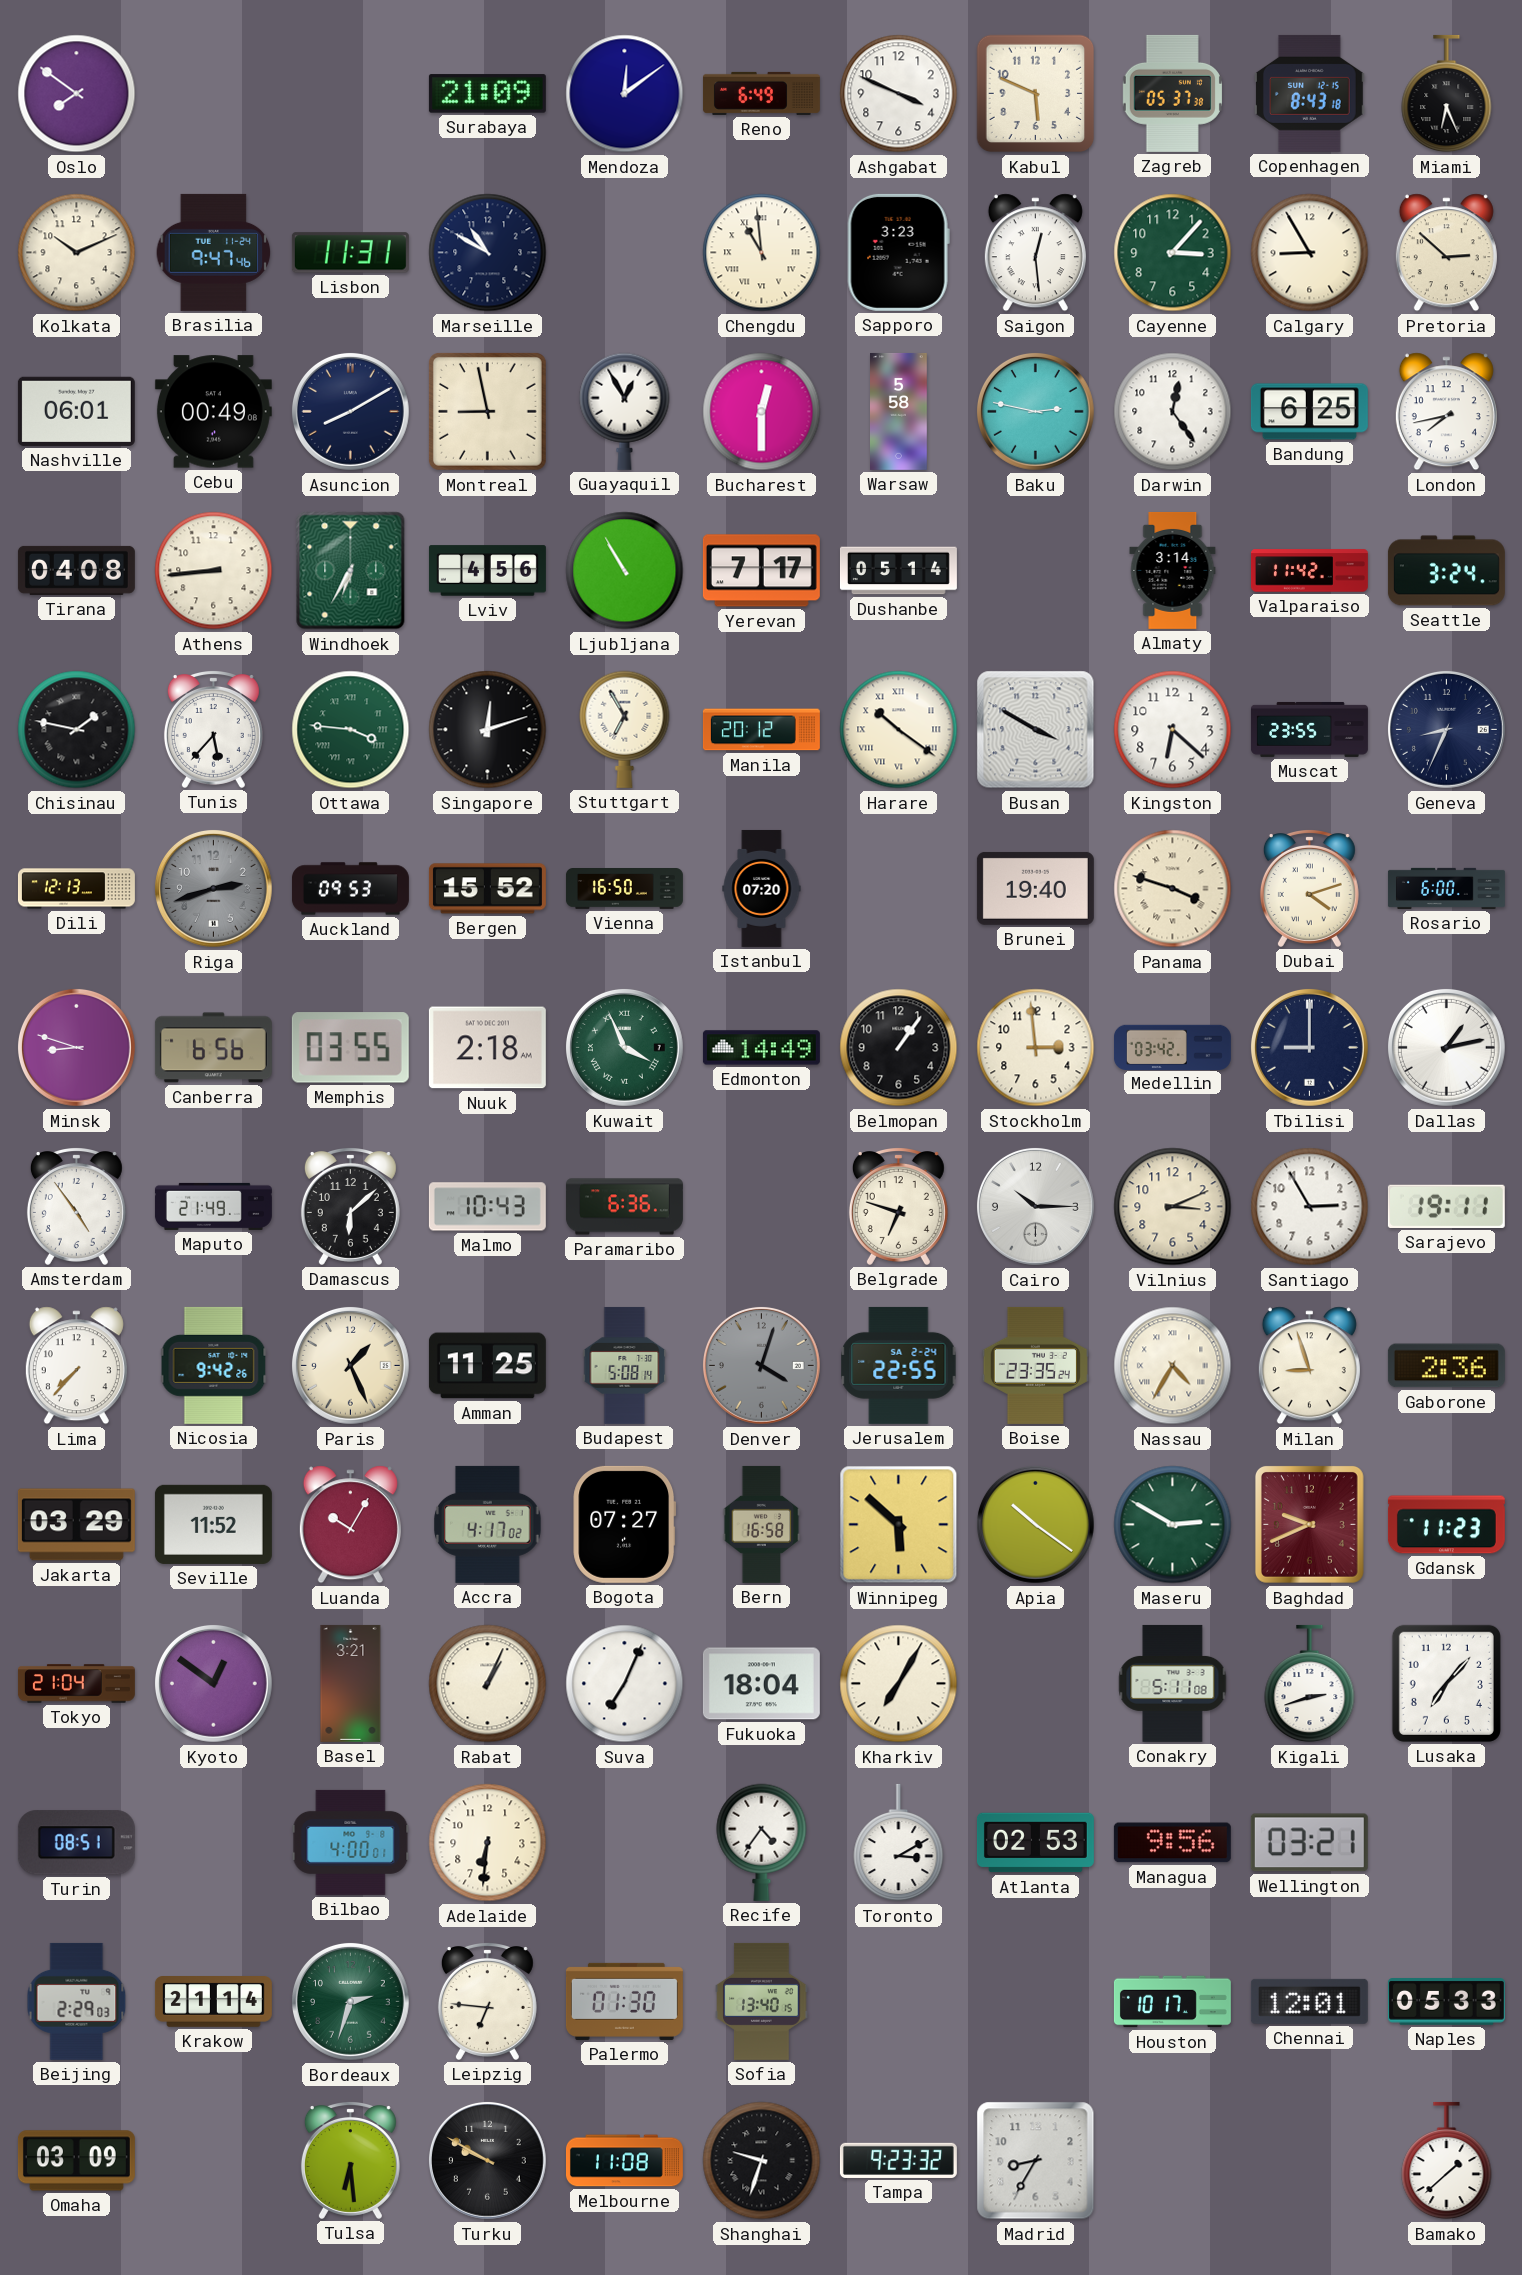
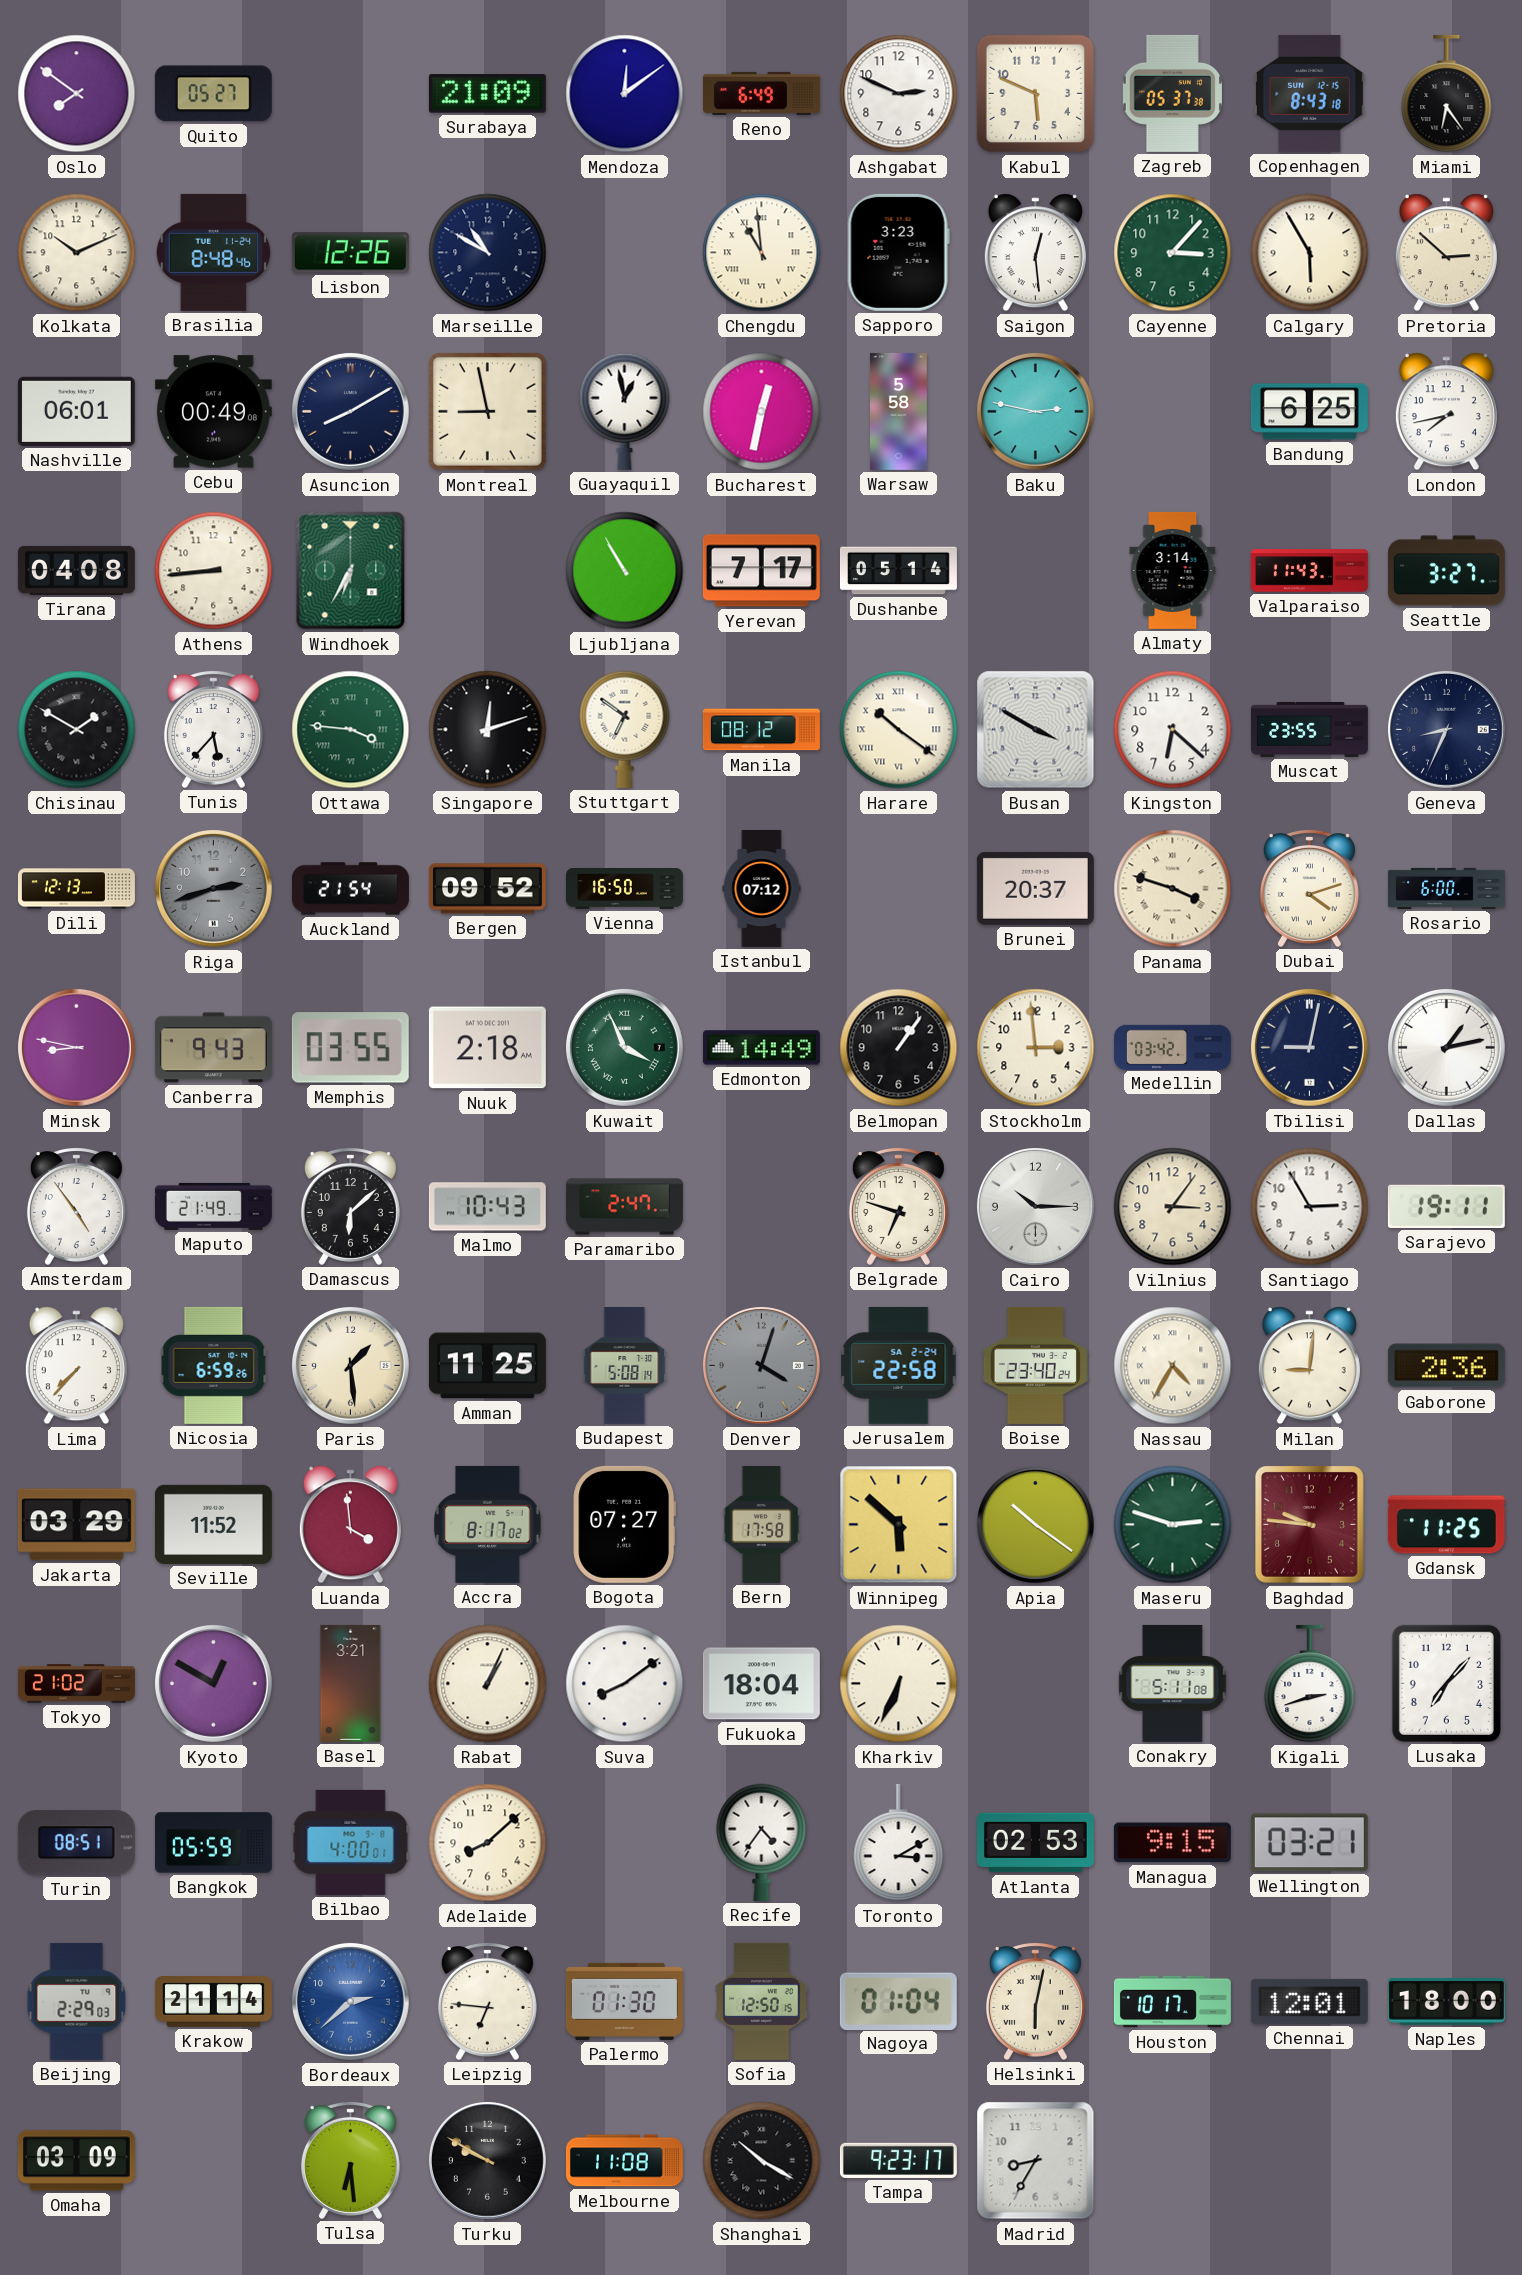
Quito: none -> 05:27
Ashgabat: 3:49 -> 2:49
Miami: 6:26 -> 6:24
Brasilia: 9:47 -> 8:48
Lisbon: 11:31 -> 12:26
Calgary: 8:55 -> 5:55
Guayaquil: 12:55 -> 12:58
Bucharest: 12:30 -> 12:32
Darwin: 12:24 -> none
Lviv: 4:56 -> none
Valparaiso: 11:42 -> 11:43
Seattle: 3:24 -> 3:27
Chisinau: 1:47 -> 1:50
Stuttgart: 6:55 -> 6:51
Manila: 20:12 -> 08:12
Auckland: 09:53 -> 21:54
Bergen: 15:52 -> 09:52
Istanbul: 07:20 -> 07:12
Brunei: 19:40 -> 20:37
Minsk: 8:48 -> 8:47
Canberra: 6:56 -> 9:43
Tbilisi: 9:00 -> 9:02
Paramaribo: 6:36 -> 2:47
Vilnius: 3:11 -> 3:06
Nicosia: 9:42 -> 6:59
Paris: 1:26 -> 1:29
Jerusalem: 22:55 -> 22:58
Boise: 23:35 -> 23:40
Milan: 8:57 -> 9:01
Luanda: 10:05 -> 3:59
Accra: 4:17 -> 8:17
Bern: 16:58 -> 17:58
Maseru: 2:50 -> 2:48
Baghdad: 9:41 -> 9:46
Gdansk: 11:23 -> 11:25
Tokyo: 21:04 -> 21:02
Kyoto: 12:51 -> 12:50
Suva: 7:04 -> 8:09
Kharkiv: 7:05 -> 6:34
Bangkok: none -> 05:59
Adelaide: 6:31 -> 8:08
Managua: 9:56 -> 9:15
Bordeaux: 2:33 -> 2:38
Bordeaux dial: green -> blue
Sofia: 13:40 -> 12:50
Nagoya: none -> 01:04
Helsinki: none -> 6:02
Naples: 05:33 -> 18:00
Shanghai: 9:33 -> 10:20
Tampa: 9:23:32 -> 9:23:17
Bamako: 1:38 -> none
